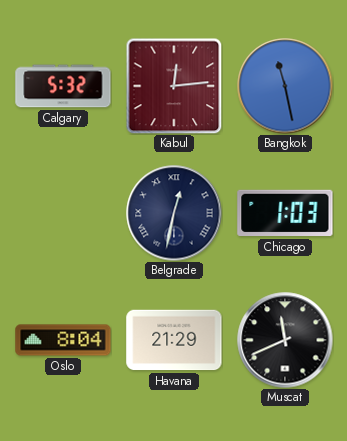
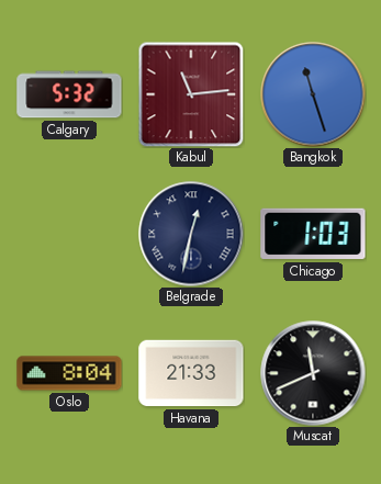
Kabul: 12:14 -> 11:14
Bangkok: 11:28 -> 11:27
Havana: 21:29 -> 21:33
